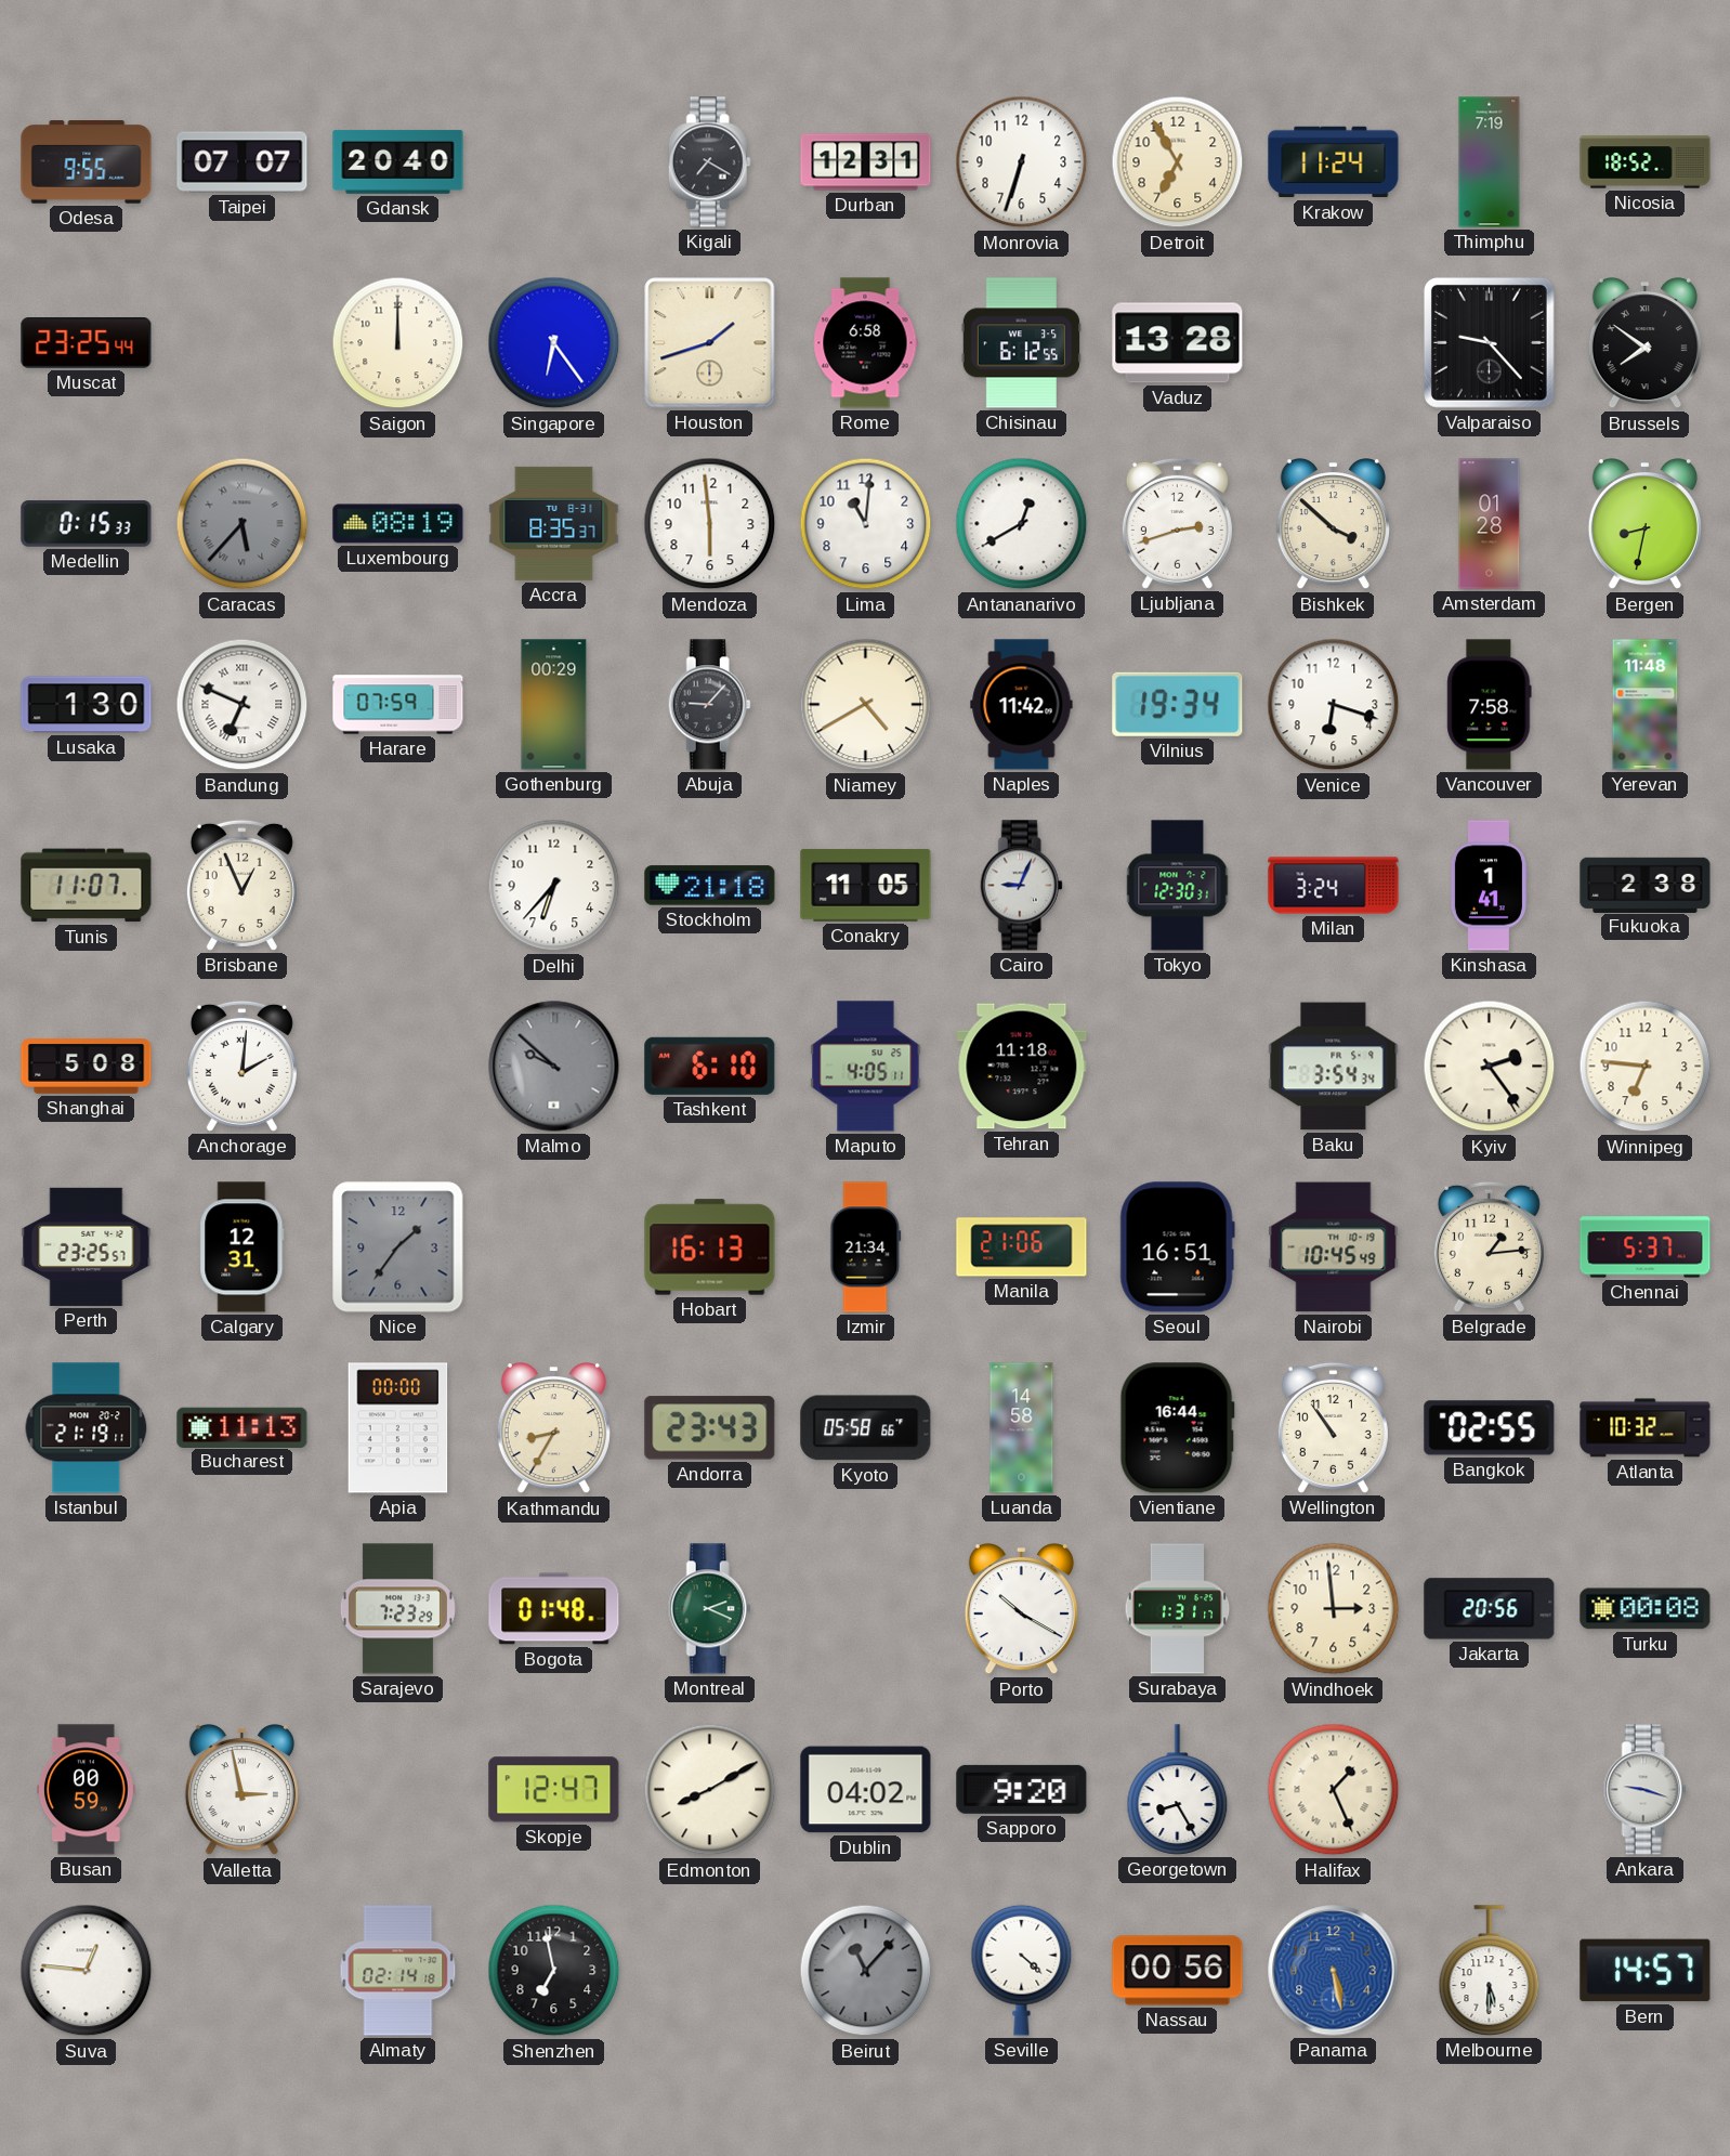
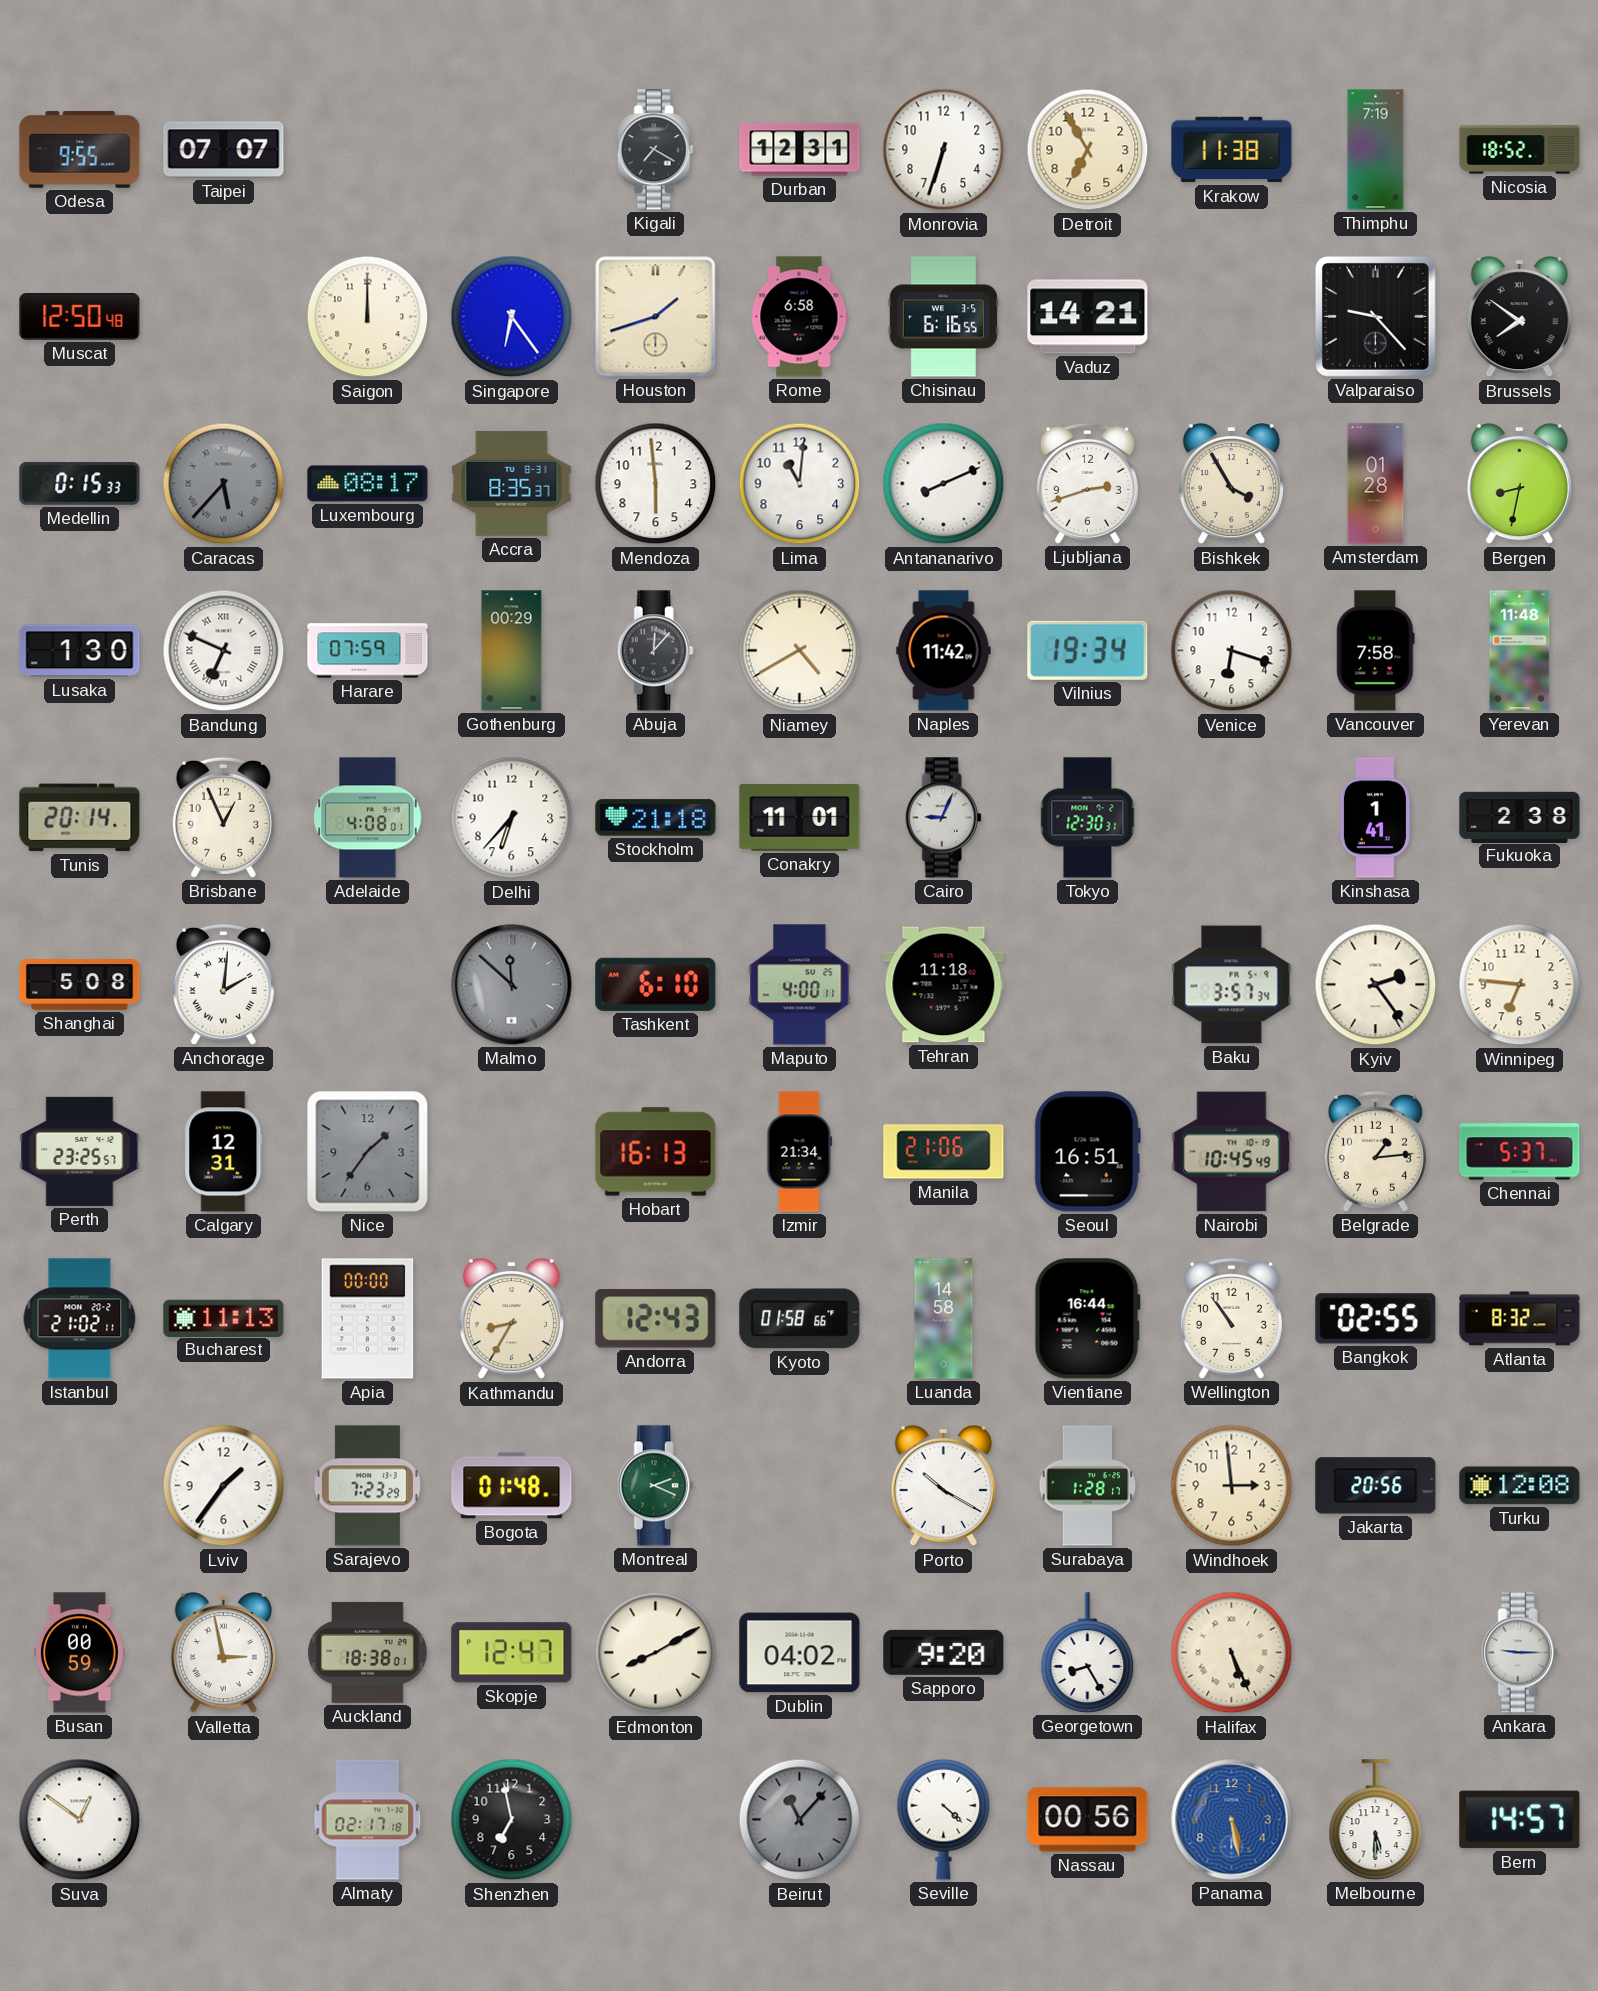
Gdansk: 20:40 -> none
Krakow: 11:24 -> 11:38
Muscat: 23:25 -> 12:50
Chisinau: 6:12 -> 6:16
Vaduz: 13:28 -> 14:21
Luxembourg: 08:19 -> 08:17
Antananarivo: 12:40 -> 8:11
Bishkek: 3:52 -> 3:55
Abuja: 9:07 -> 12:07
Tunis: 11:07 -> 20:14
Adelaide: none -> 4:08
Conakry: 11:05 -> 11:01
Milan: 3:24 -> none
Malmo: 9:52 -> 11:52
Maputo: 4:05 -> 4:00
Baku: 3:54 -> 3:57
Istanbul: 21:19 -> 21:02
Andorra: 23:43 -> 12:43
Kyoto: 05:58 -> 01:58
Atlanta: 10:32 -> 8:32
Lviv: none -> 1:36
Surabaya: 1:31 -> 1:28
Turku: 00:08 -> 12:08
Auckland: none -> 18:38
Halifax: 1:26 -> 5:26
Ankara: 9:18 -> 9:15
Suva: 12:46 -> 12:51
Almaty: 02:14 -> 02:17
